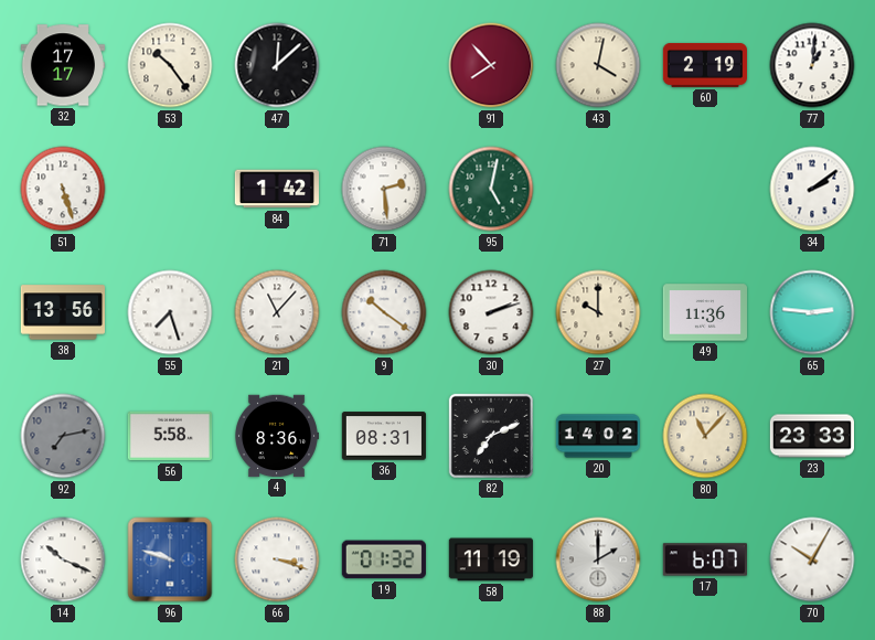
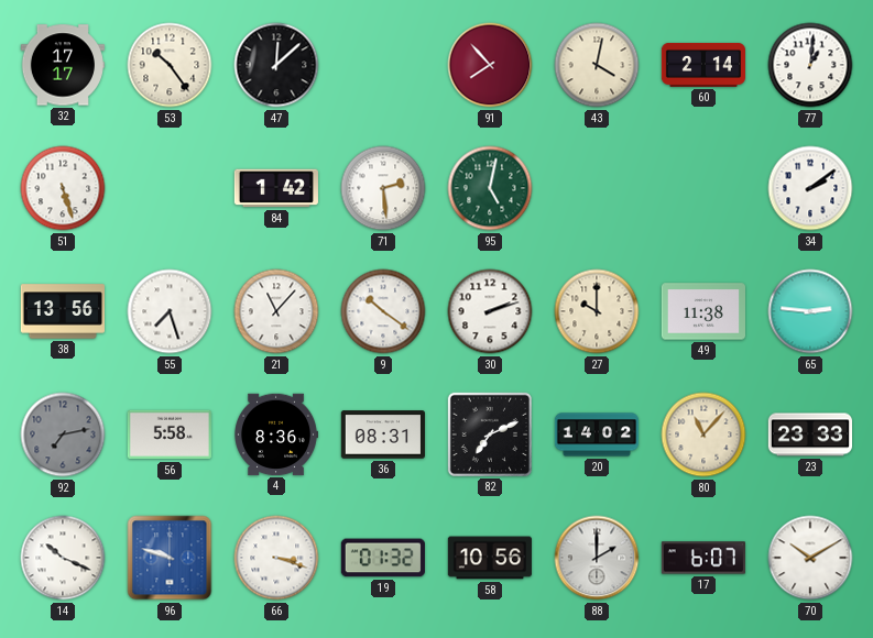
60: 2:19 -> 2:14
49: 11:36 -> 11:38
58: 11:19 -> 10:56
70: 10:05 -> 10:10
